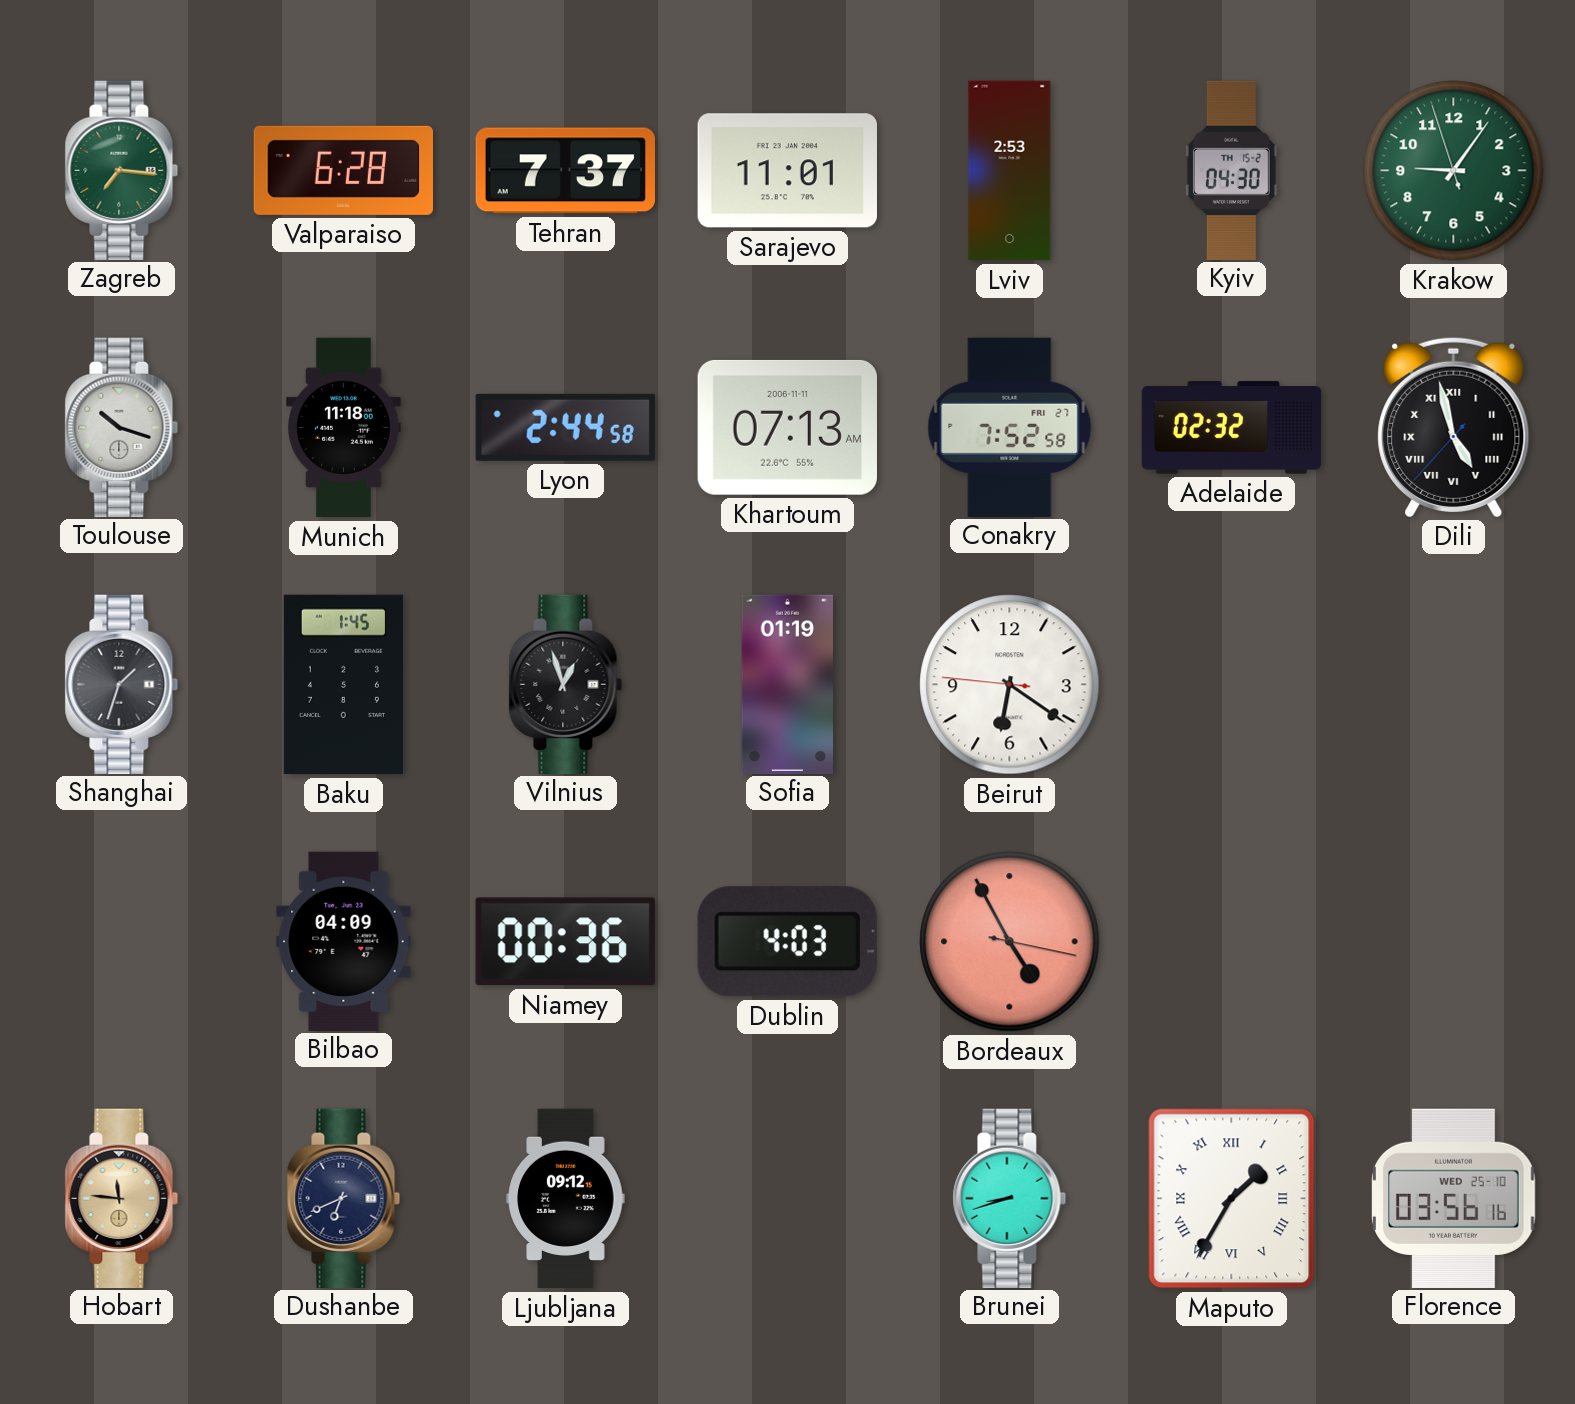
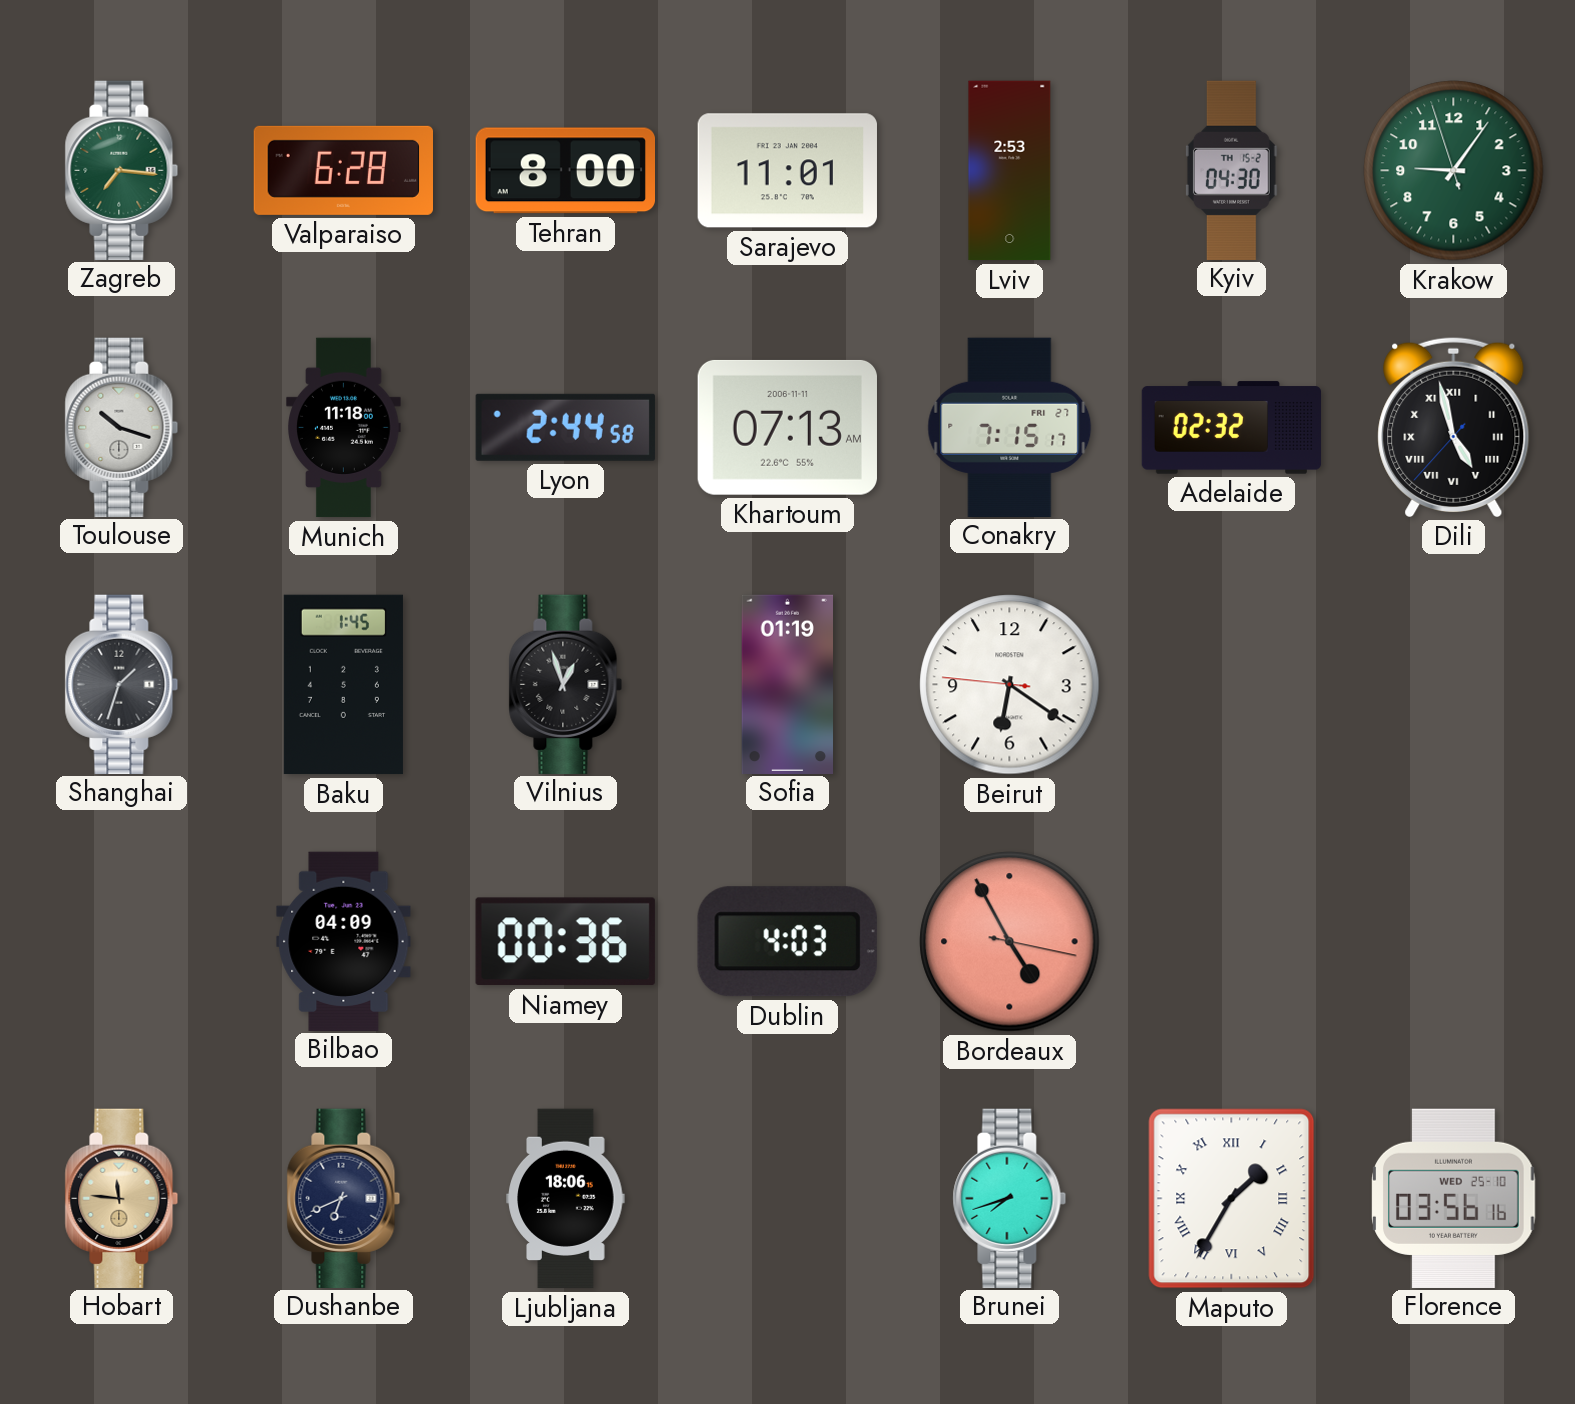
Tehran: 7:37 -> 8:00
Conakry: 7:52 -> 7:15
Ljubljana: 09:12 -> 18:06
Brunei: 8:42 -> 7:42
